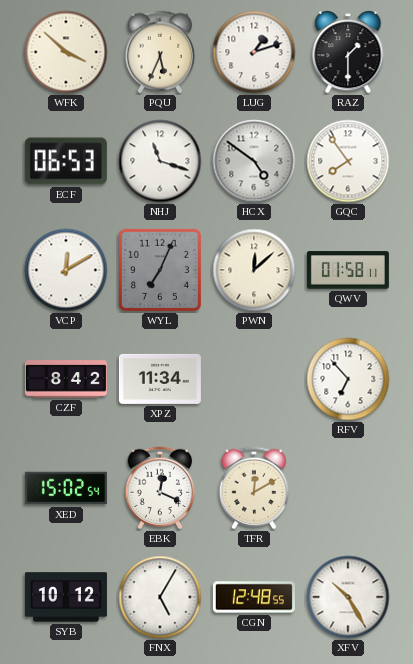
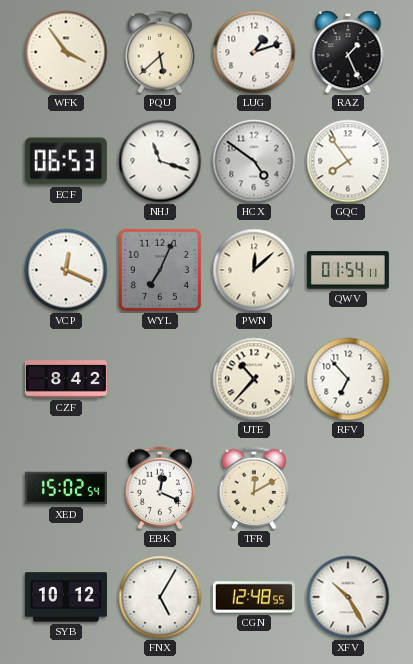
WFK: 3:52 -> 3:54
PQU: 5:34 -> 5:38
RAZ: 1:30 -> 1:26
VCP: 12:10 -> 12:19
QWV: 01:58 -> 01:54
XPZ: 11:34 -> none
UTE: none -> 10:37
